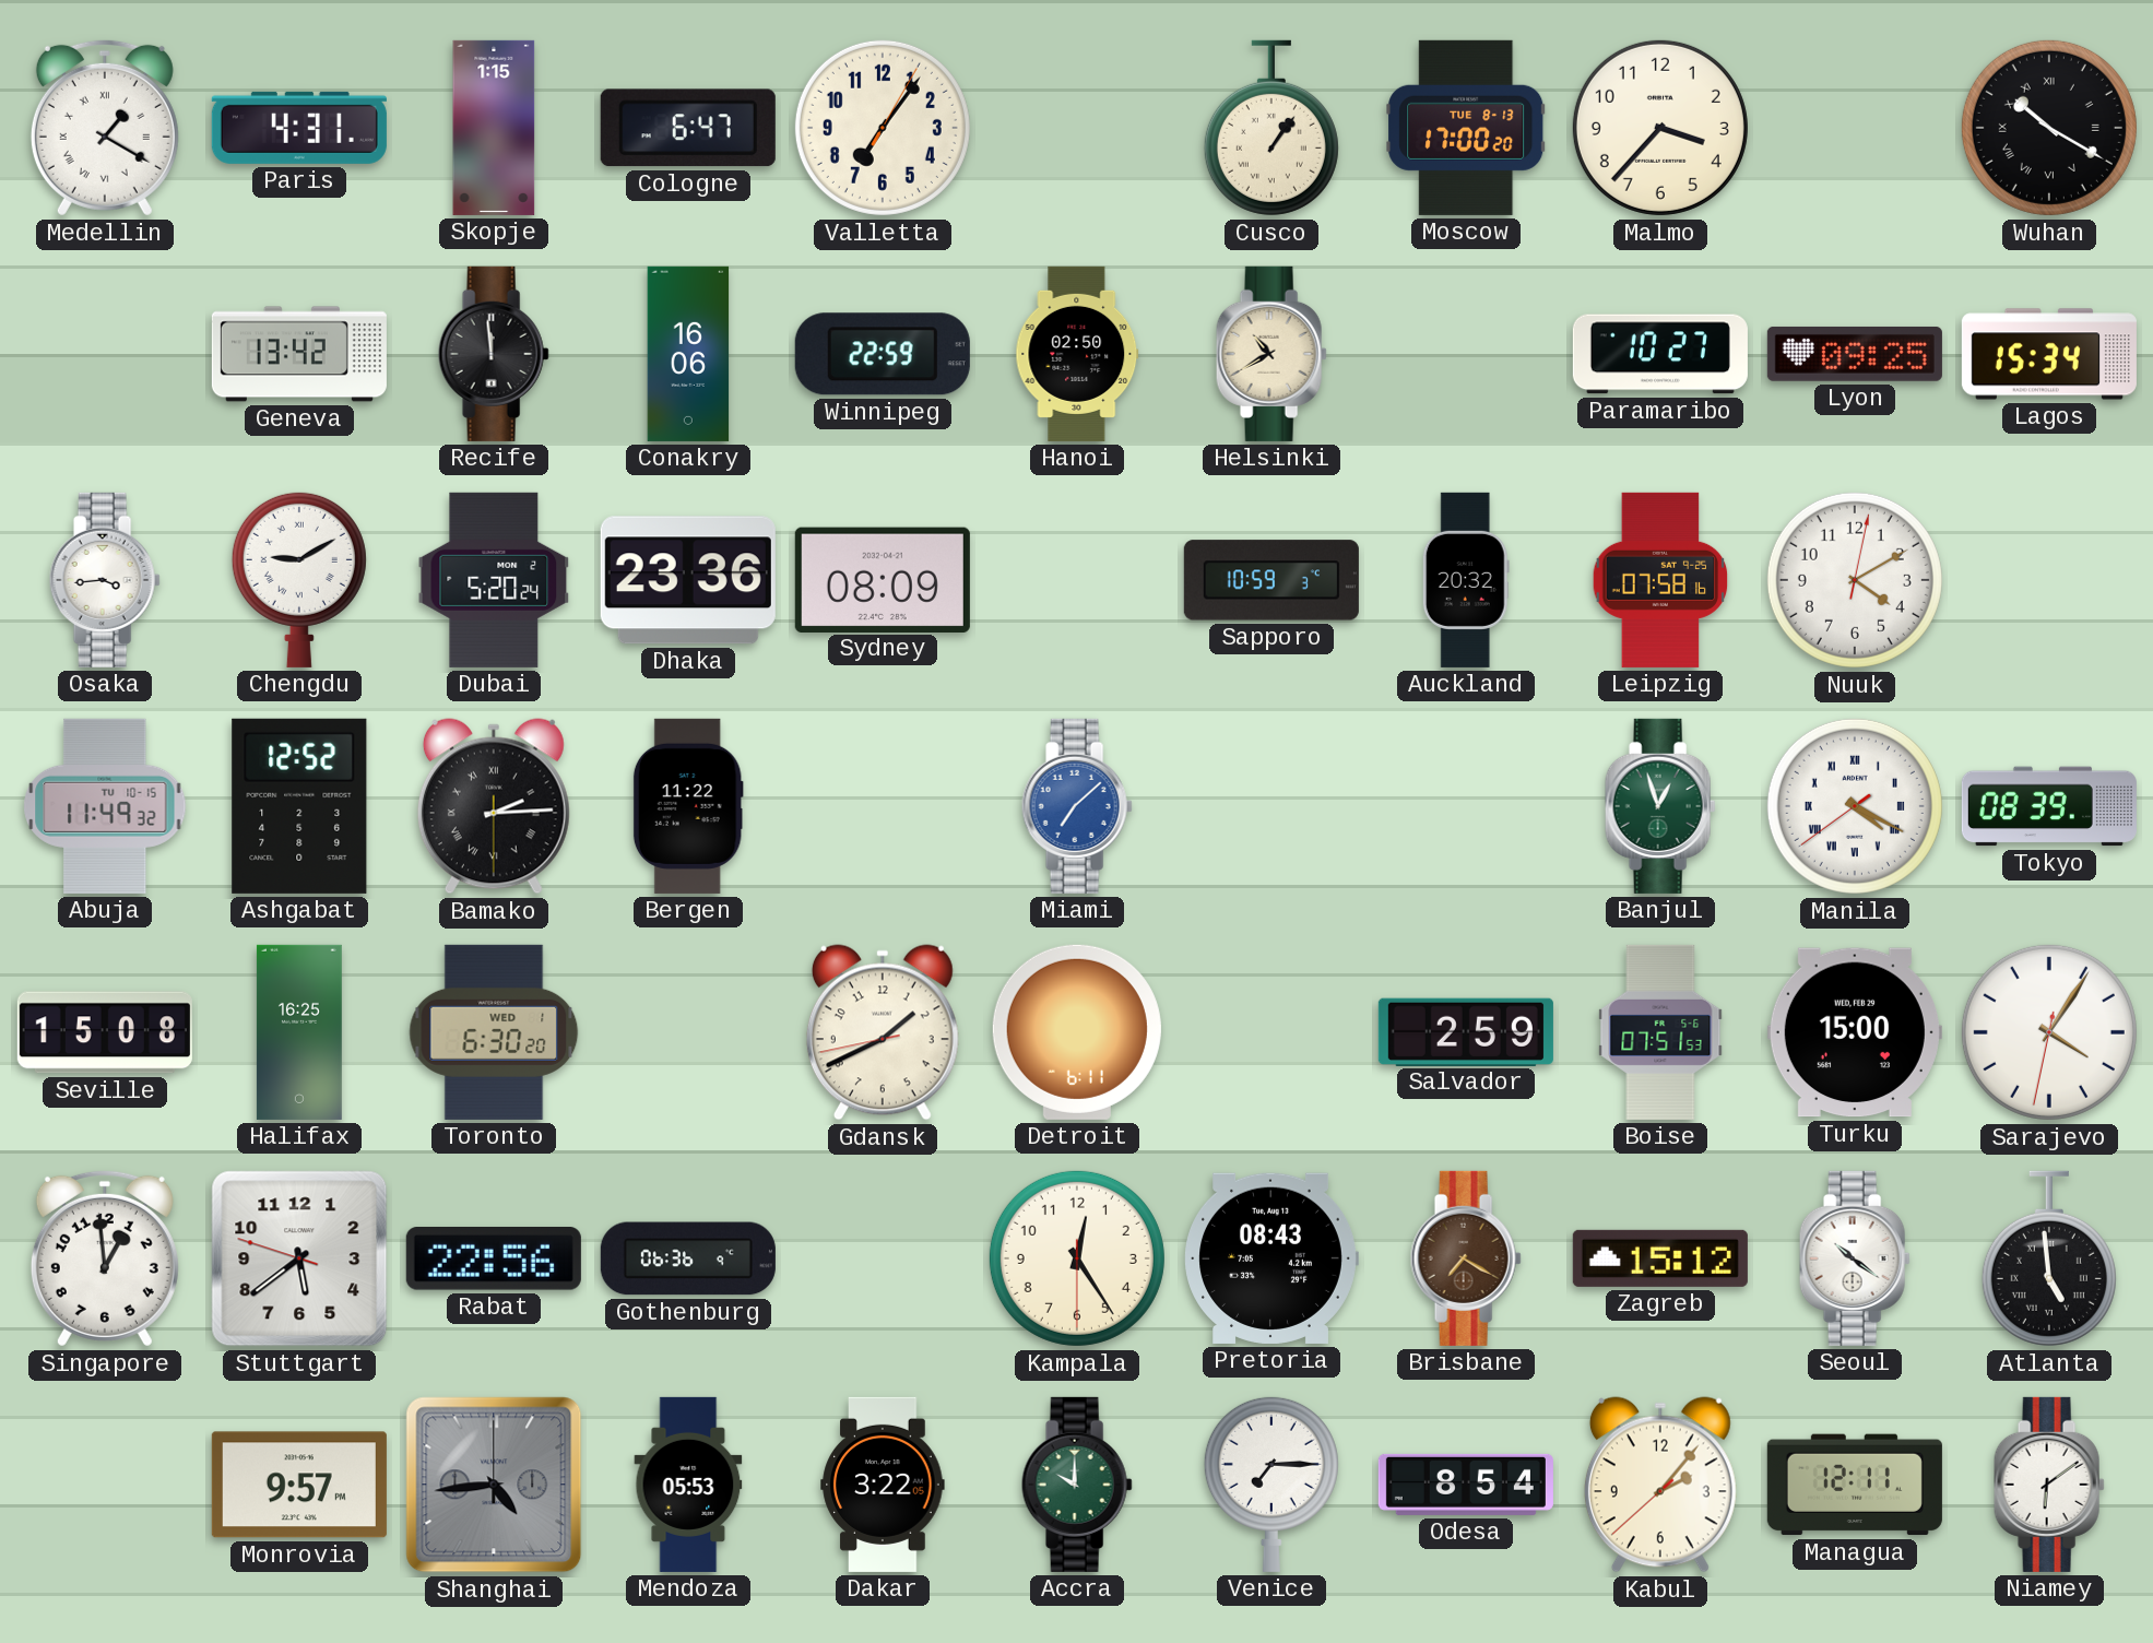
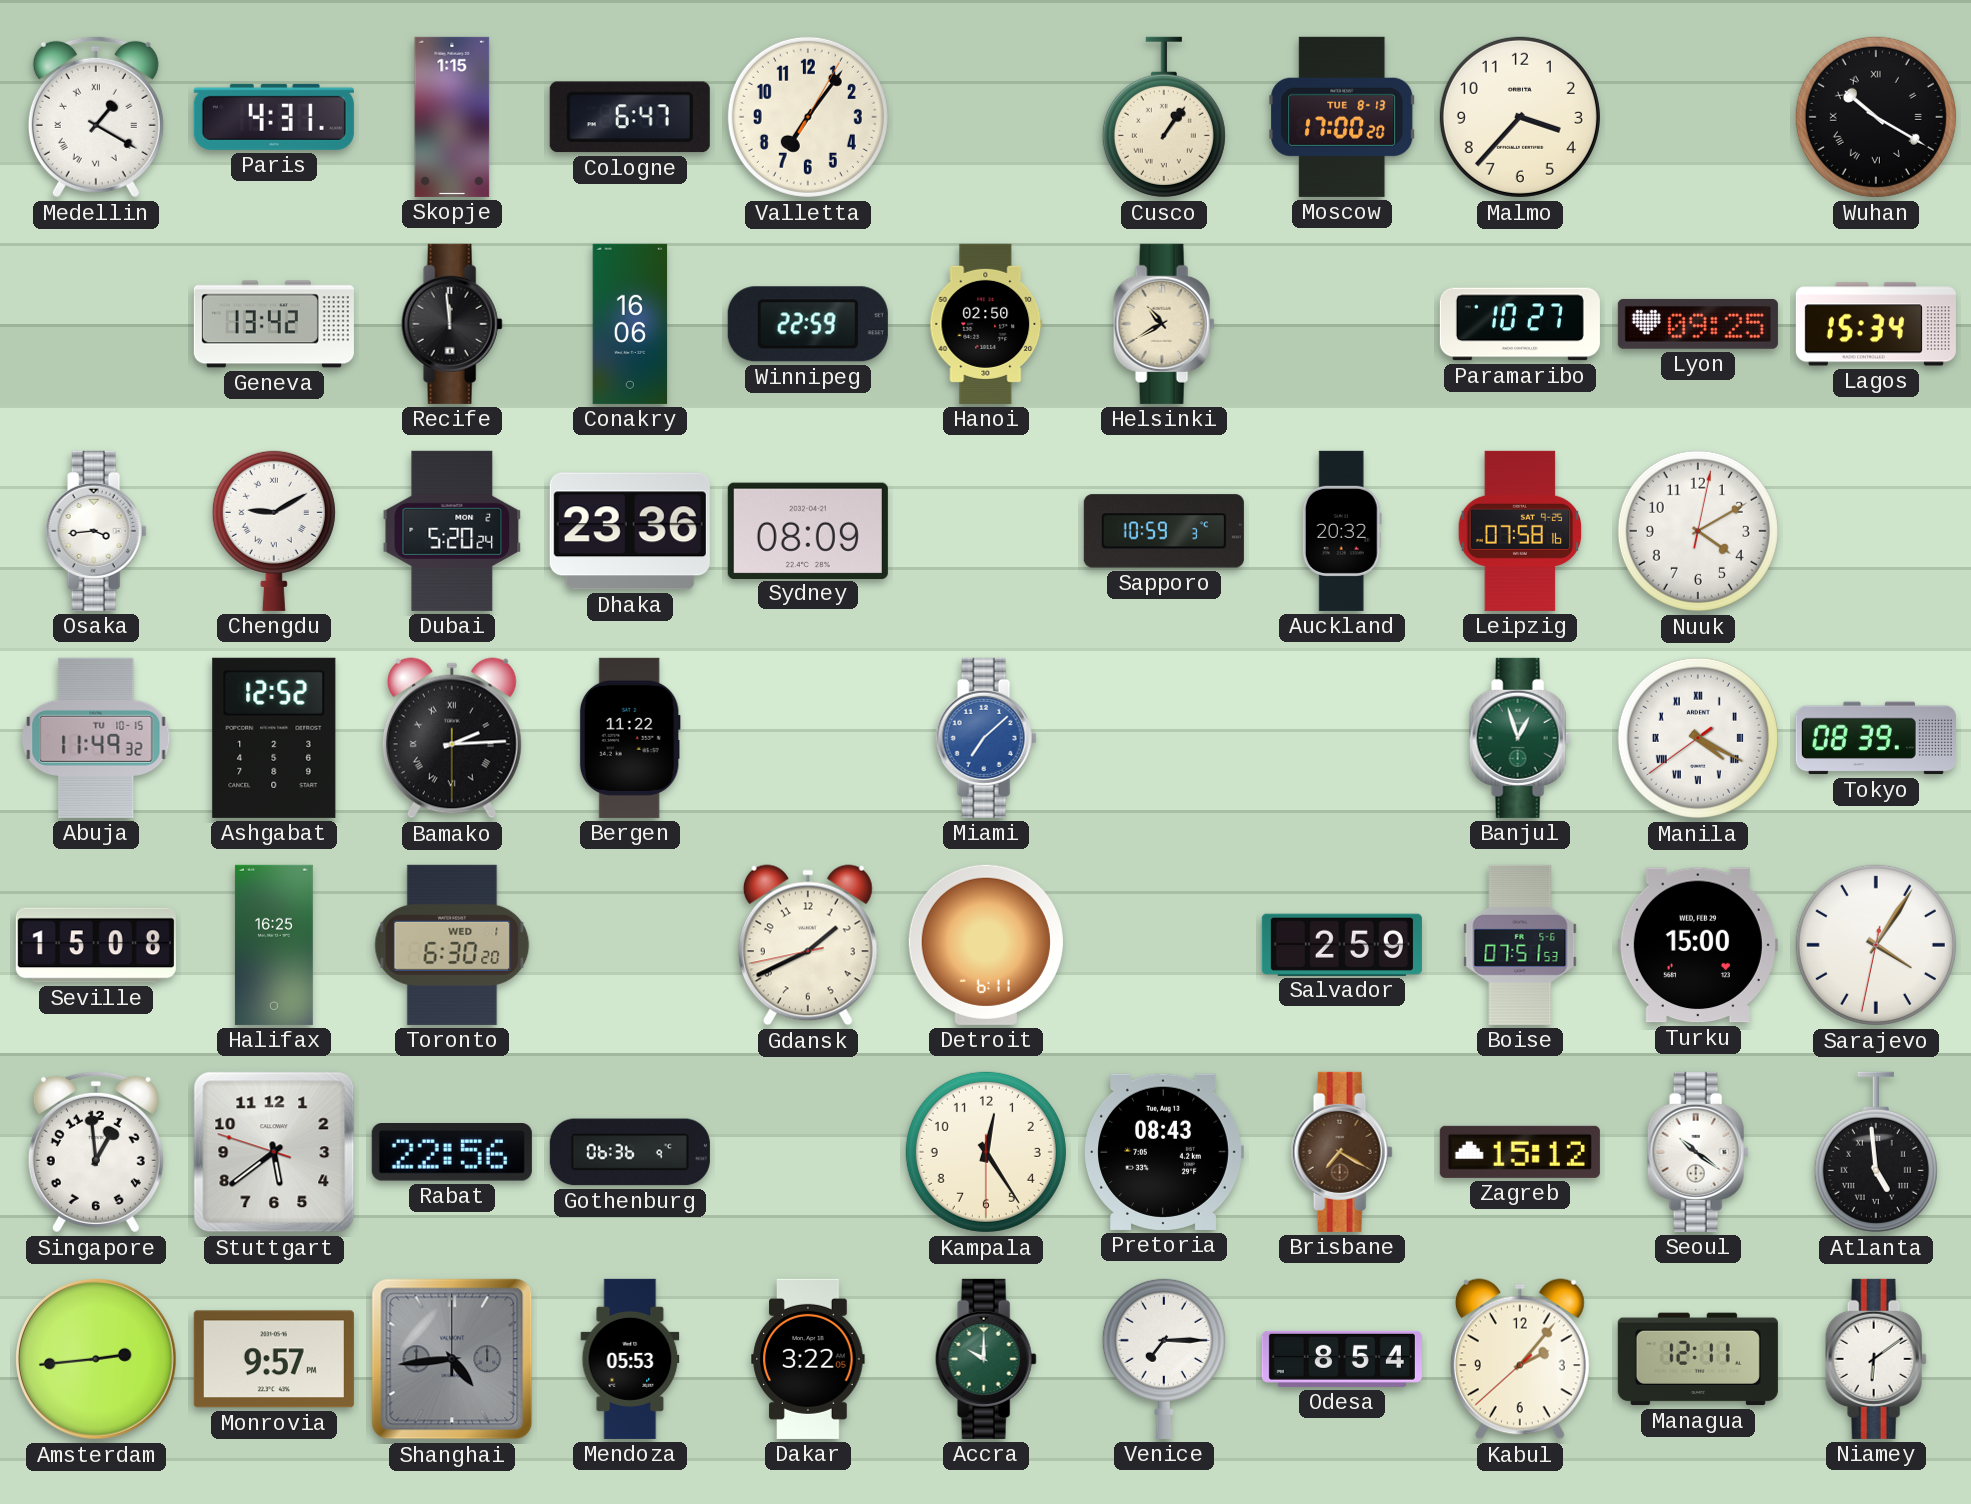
Amsterdam: none -> 2:44
